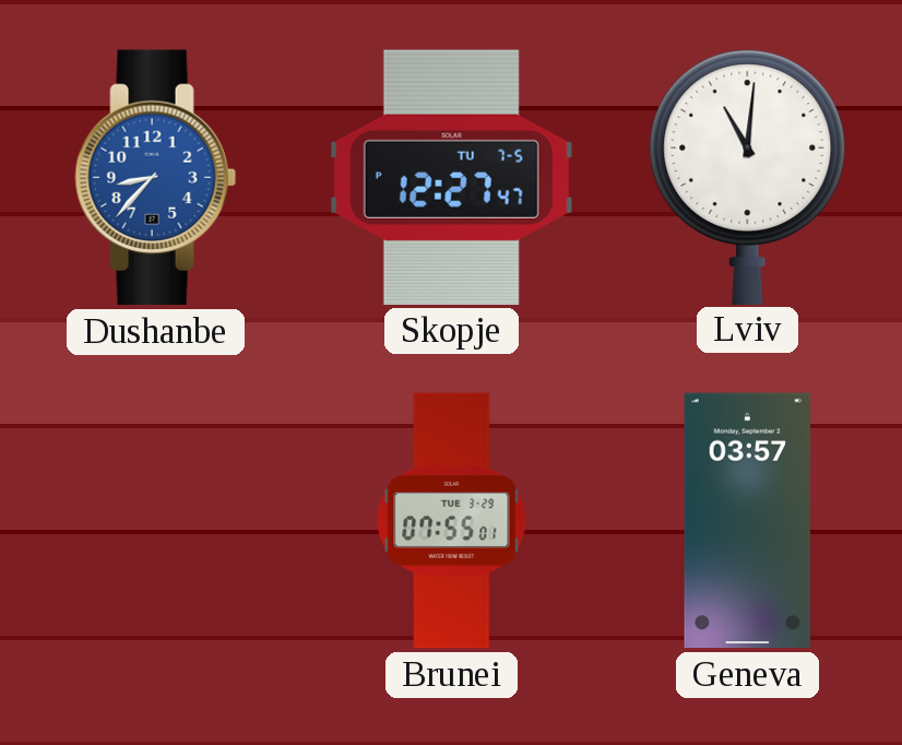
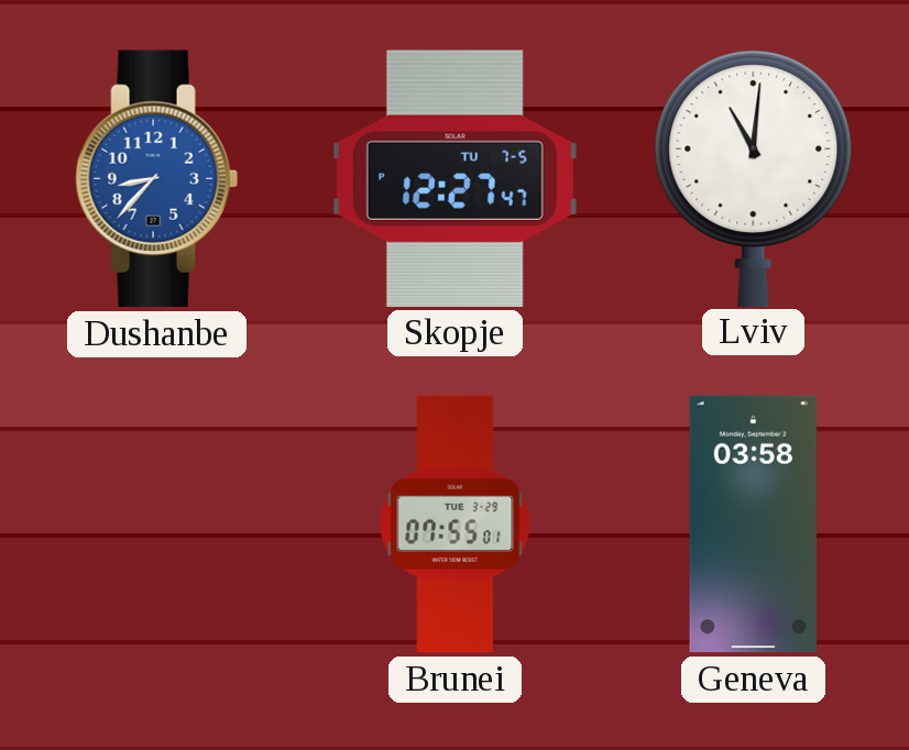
Geneva: 03:57 -> 03:58
